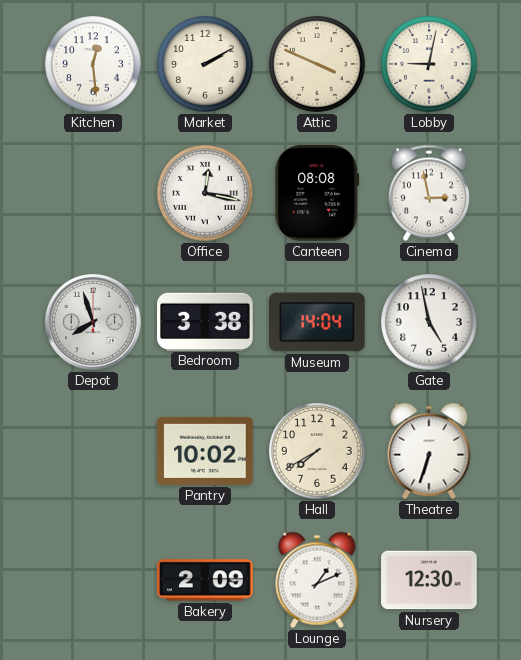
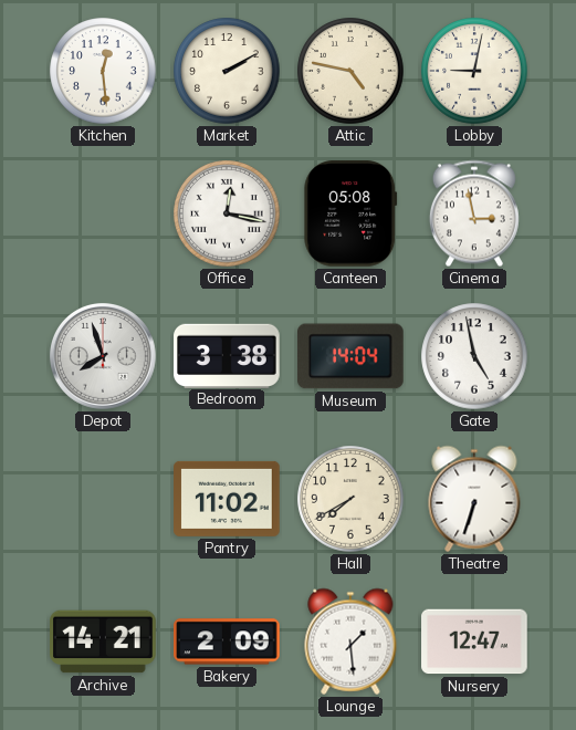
Attic: 3:49 -> 4:47
Canteen: 08:08 -> 05:08
Pantry: 10:02 -> 11:02
Archive: none -> 14:21
Lounge: 1:11 -> 1:29
Nursery: 12:30 -> 12:47
